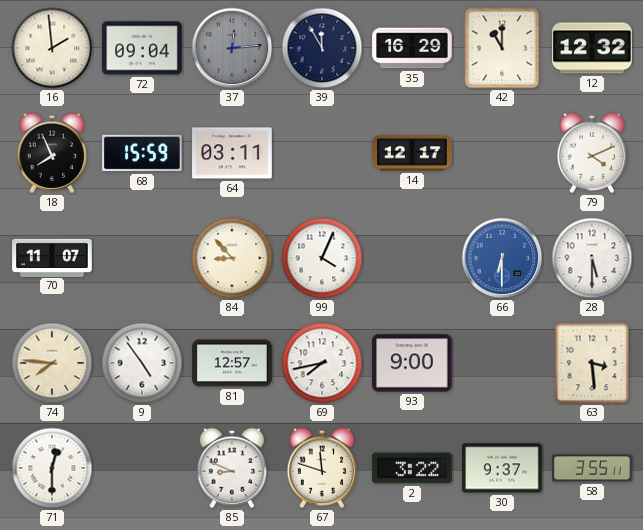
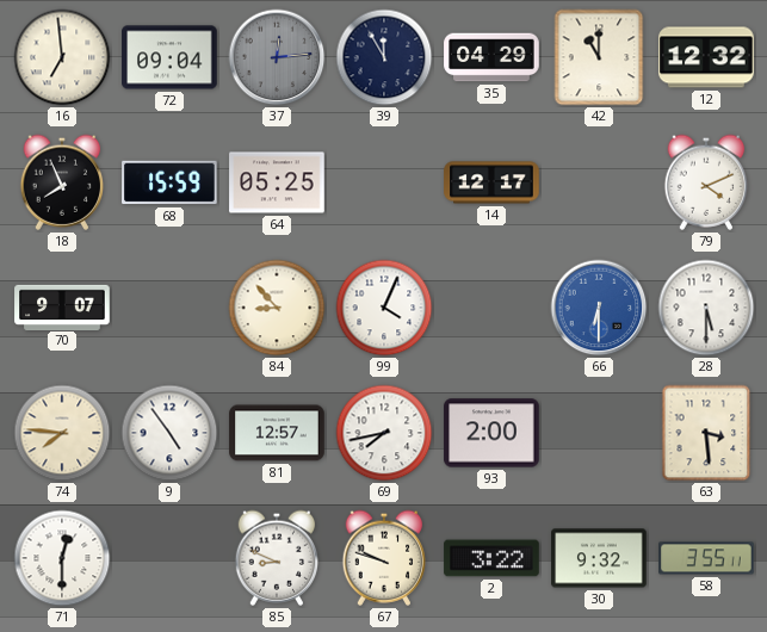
16: 1:59 -> 6:59
35: 16:29 -> 04:29
64: 03:11 -> 05:25
70: 11:07 -> 9:07
93: 9:00 -> 2:00
67: 11:48 -> 9:48
30: 9:37 -> 9:32
